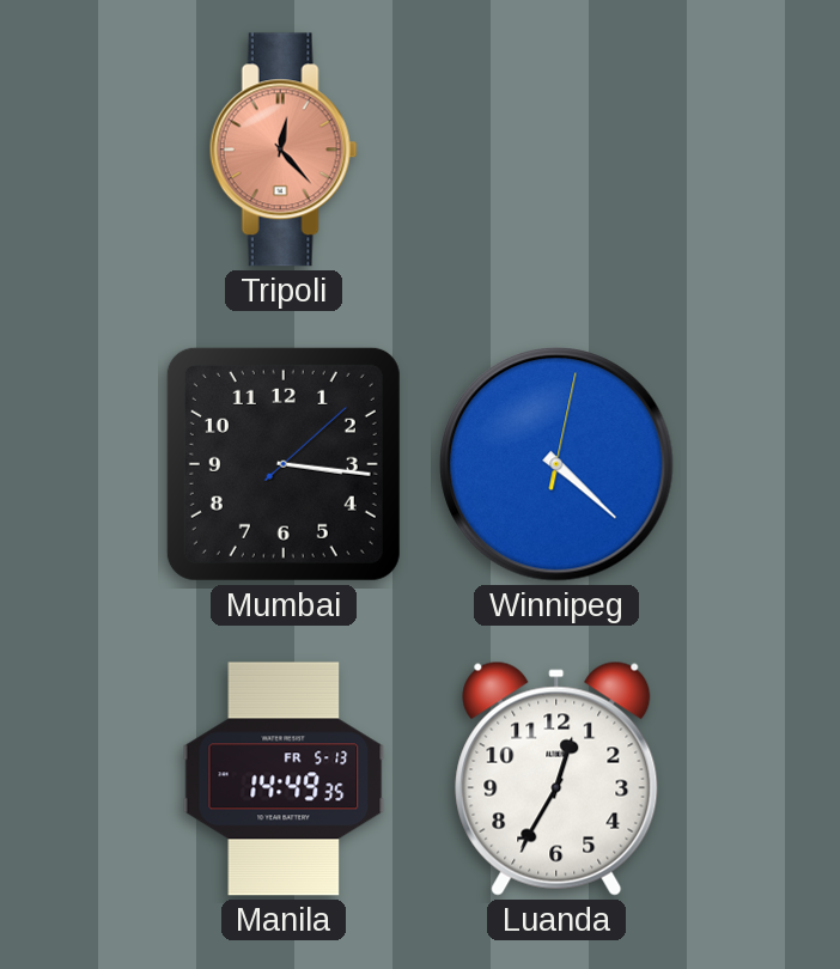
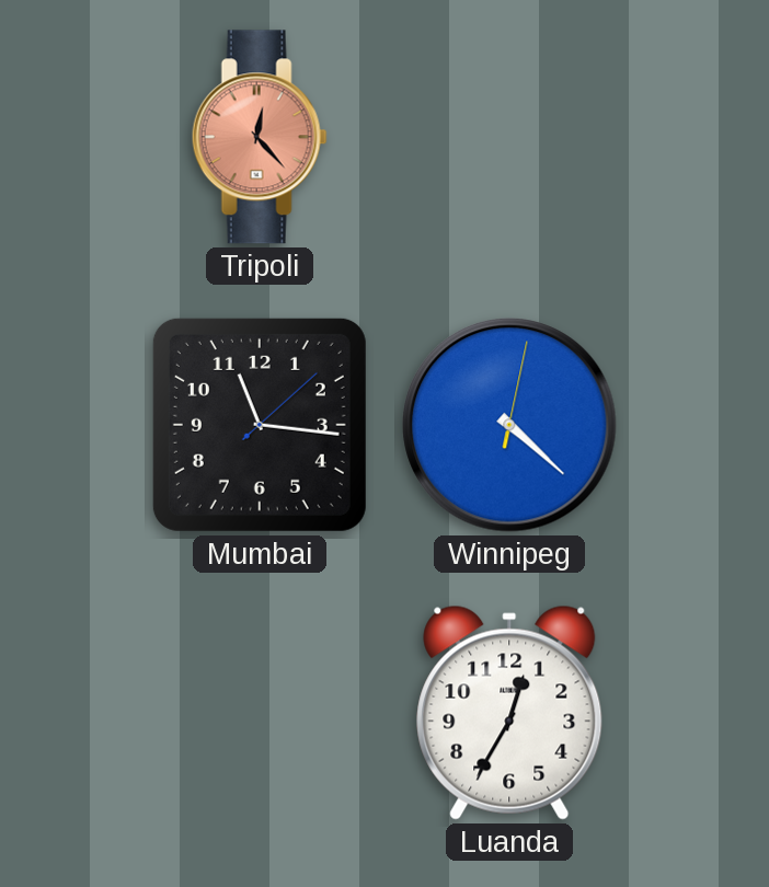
Mumbai: 3:16 -> 11:16
Manila: 14:49 -> none
